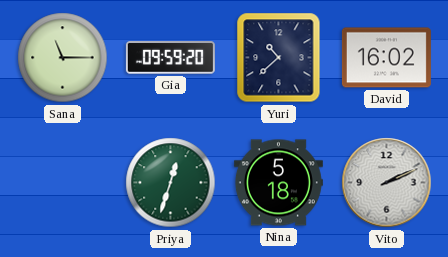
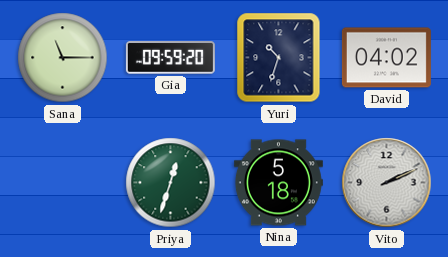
Yuri: 10:38 -> 10:33
David: 16:02 -> 04:02
